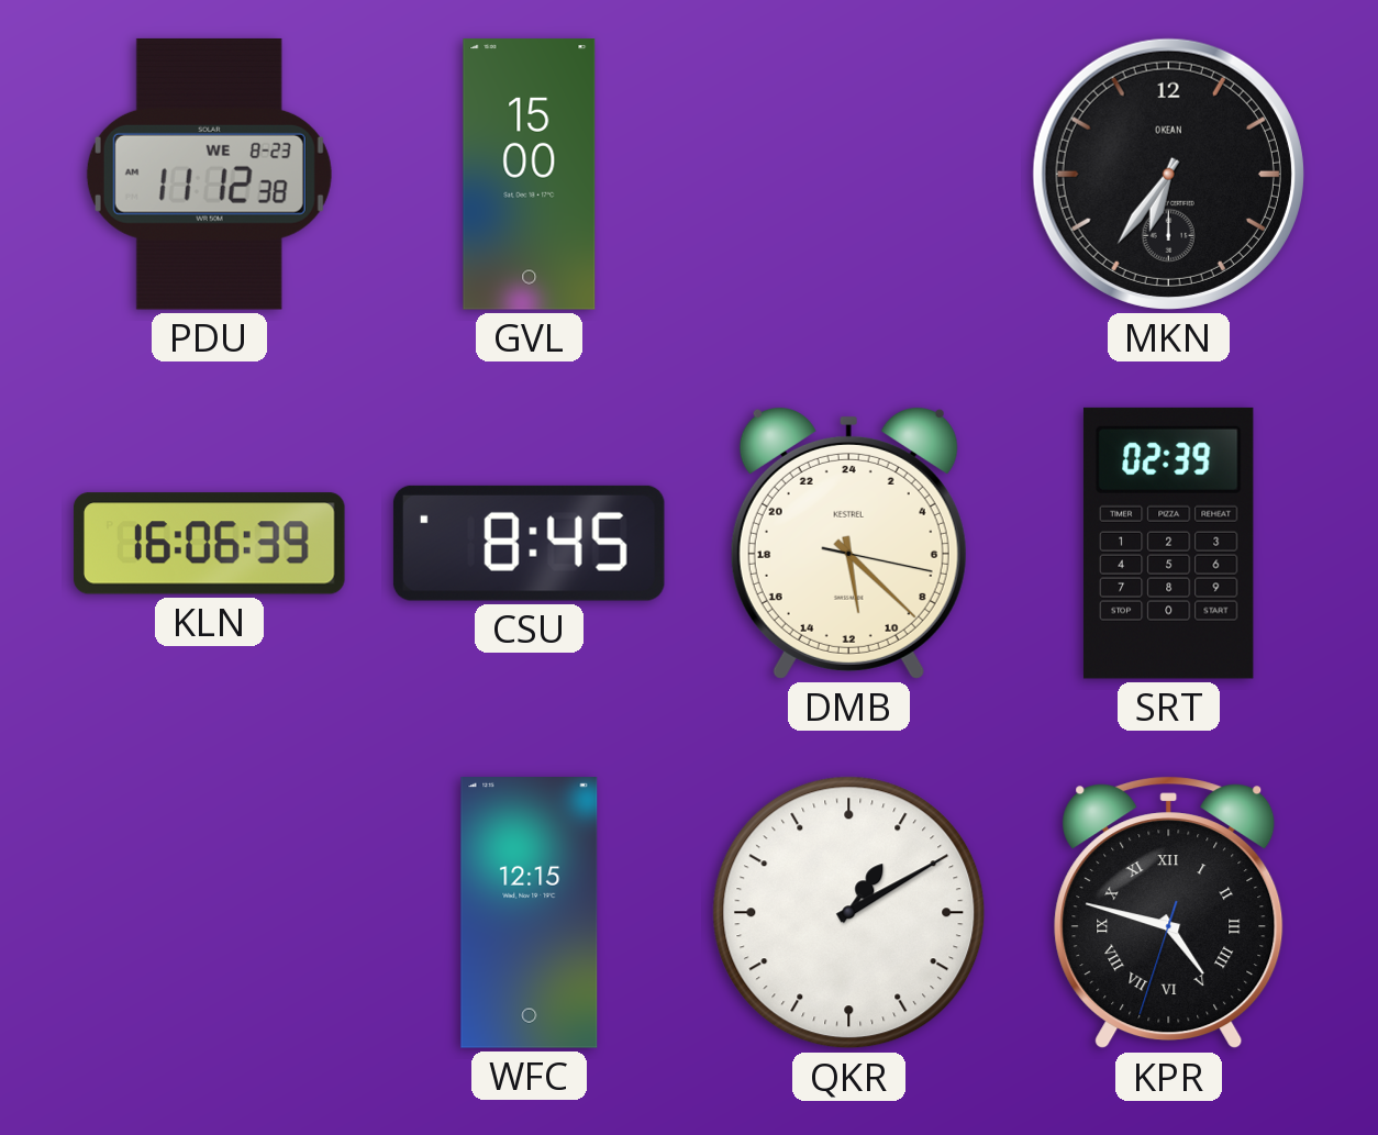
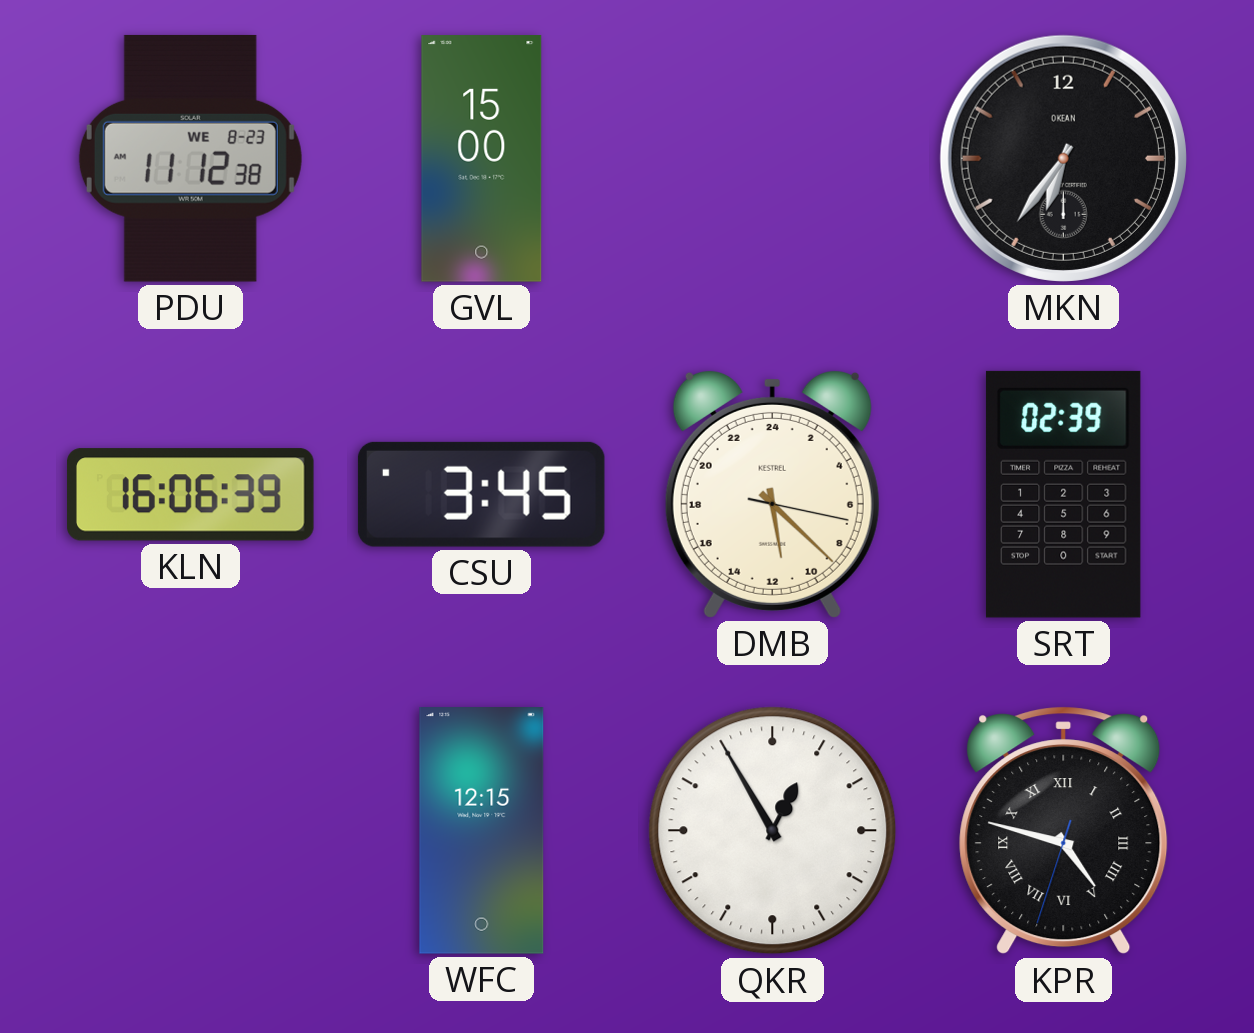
CSU: 8:45 -> 3:45
QKR: 1:10 -> 12:55
